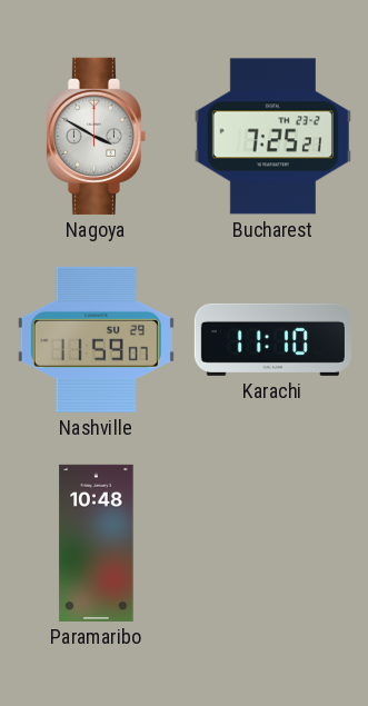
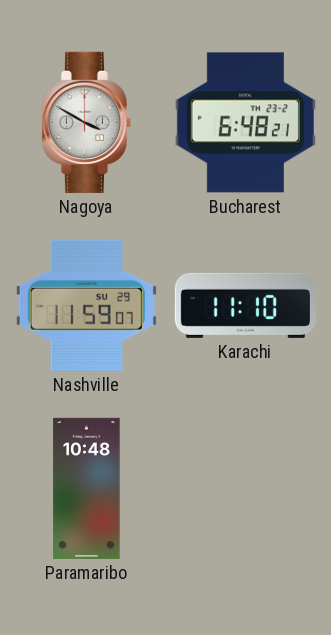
Bucharest: 7:25 -> 6:48
